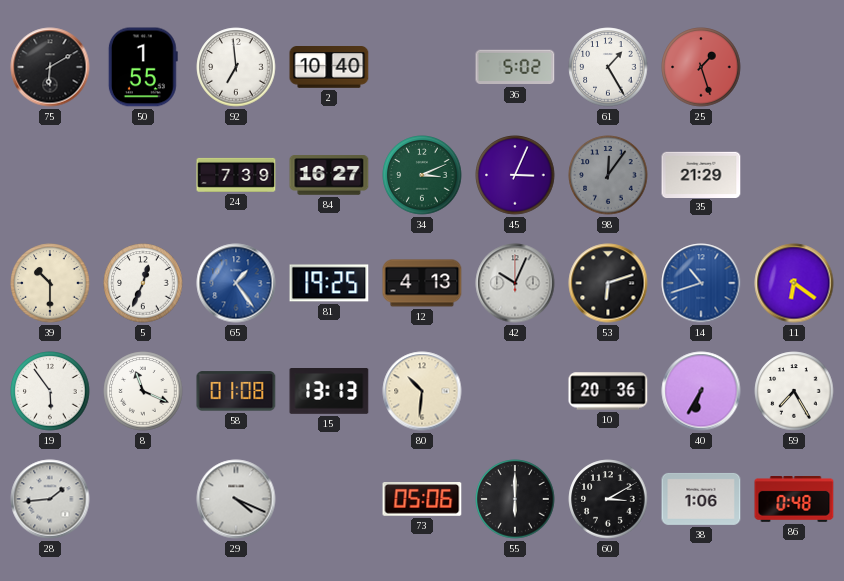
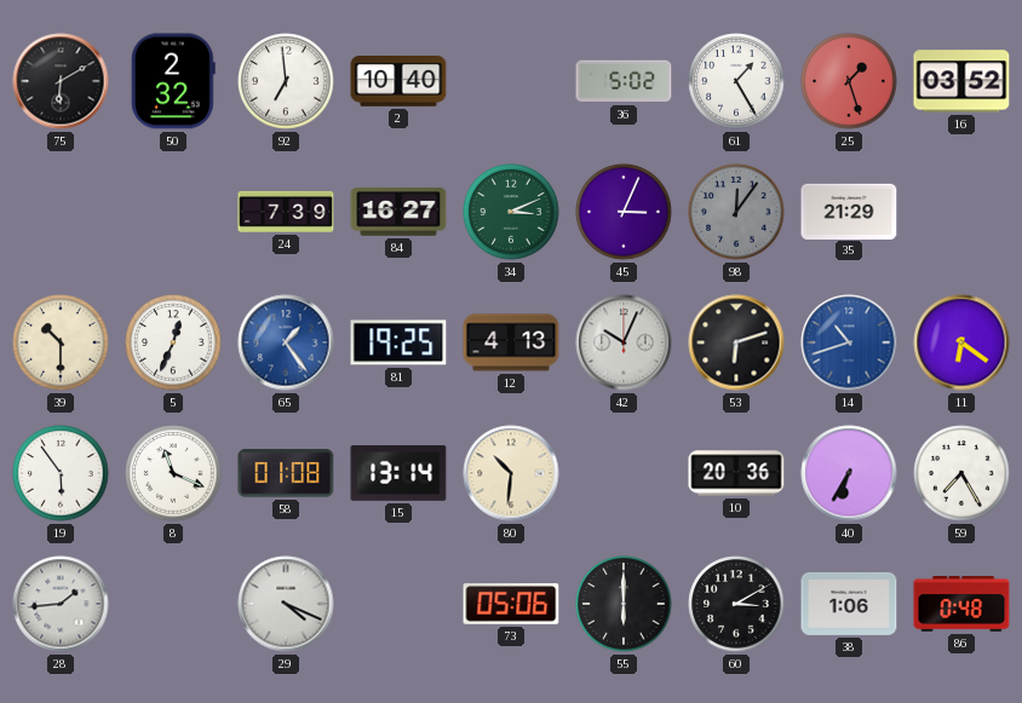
50: 1:55 -> 2:32
16: none -> 03:52
15: 13:13 -> 13:14
